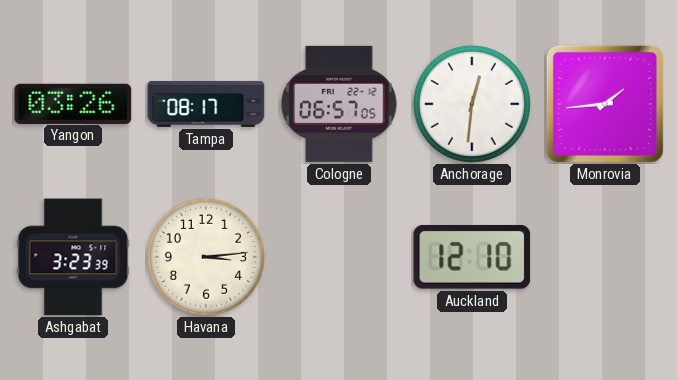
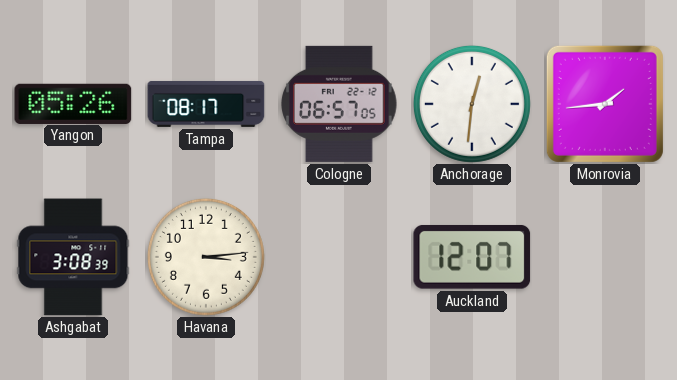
Yangon: 03:26 -> 05:26
Ashgabat: 3:23 -> 3:08
Auckland: 12:10 -> 12:07
